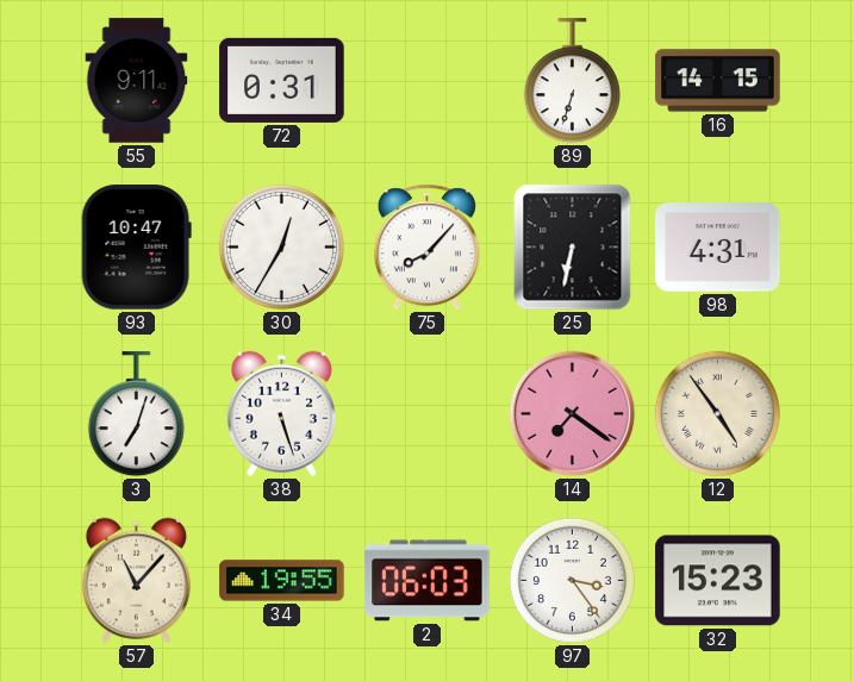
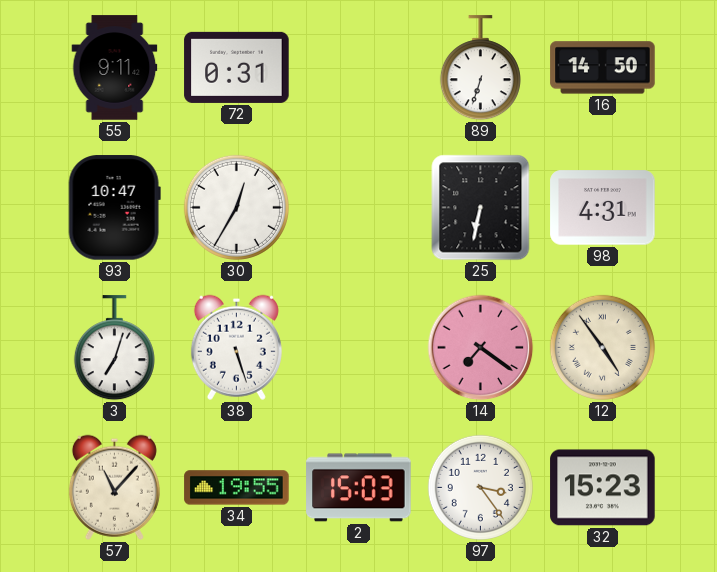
16: 14:15 -> 14:50
75: 8:07 -> none
2: 06:03 -> 15:03
